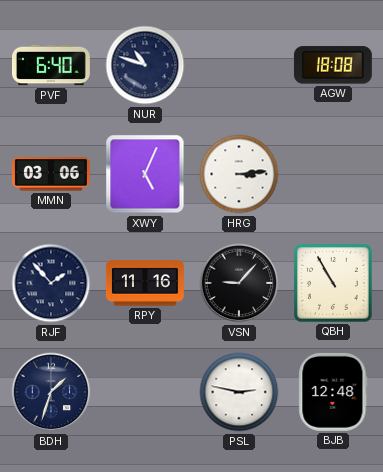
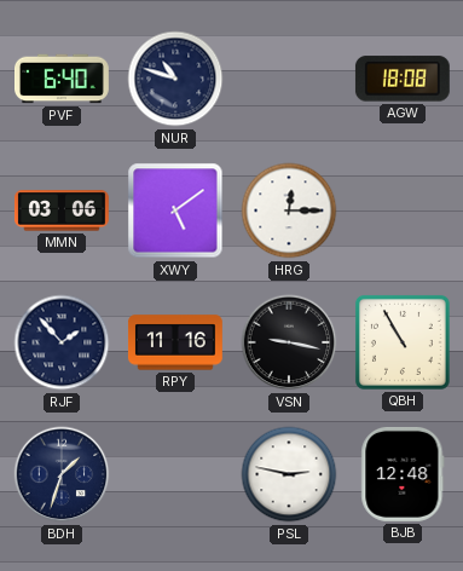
XWY: 5:04 -> 5:09
HRG: 3:14 -> 12:15
VSN: 9:07 -> 9:17
